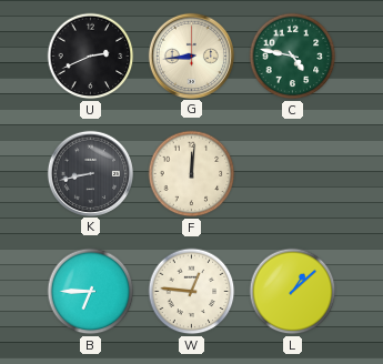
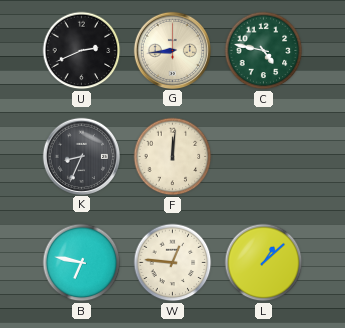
K: 8:43 -> 8:34
B: 6:45 -> 6:47
